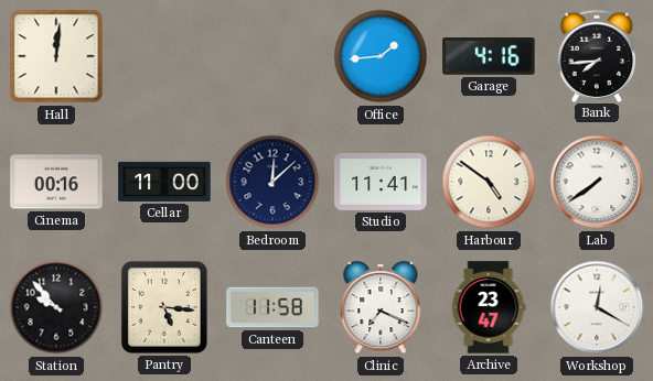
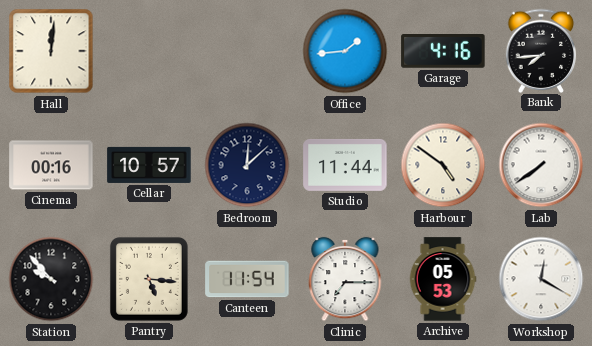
Cellar: 11:00 -> 10:57
Studio: 11:41 -> 11:44
Canteen: 11:58 -> 11:54
Clinic: 7:19 -> 7:15
Archive: 23:47 -> 05:53
